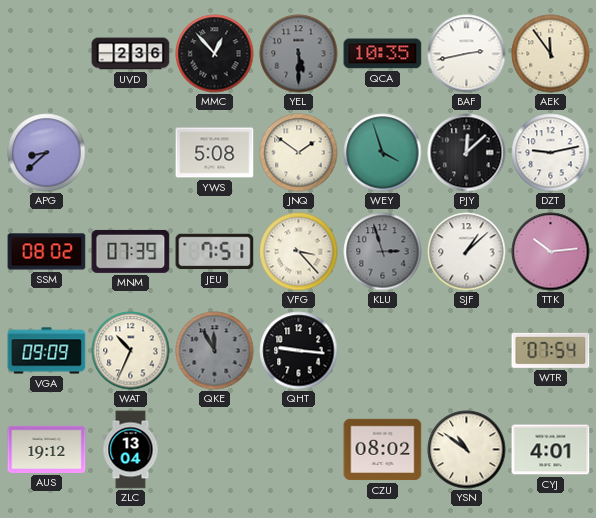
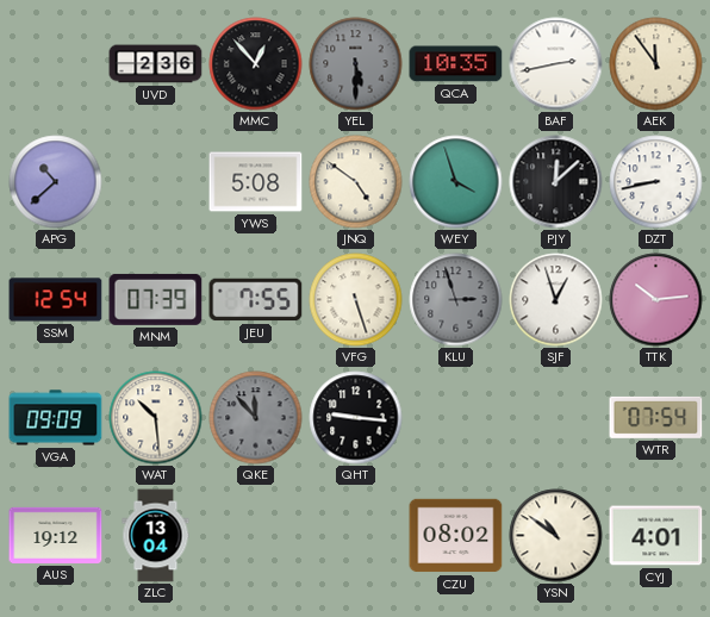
APG: 8:38 -> 10:38
JNQ: 1:51 -> 4:51
DZT: 9:13 -> 8:43
SSM: 08:02 -> 12:54
JEU: 7:51 -> 7:55
VFG: 3:23 -> 5:27
SJF: 1:08 -> 12:57
WAT: 10:34 -> 10:29
QKE: 11:55 -> 11:53
